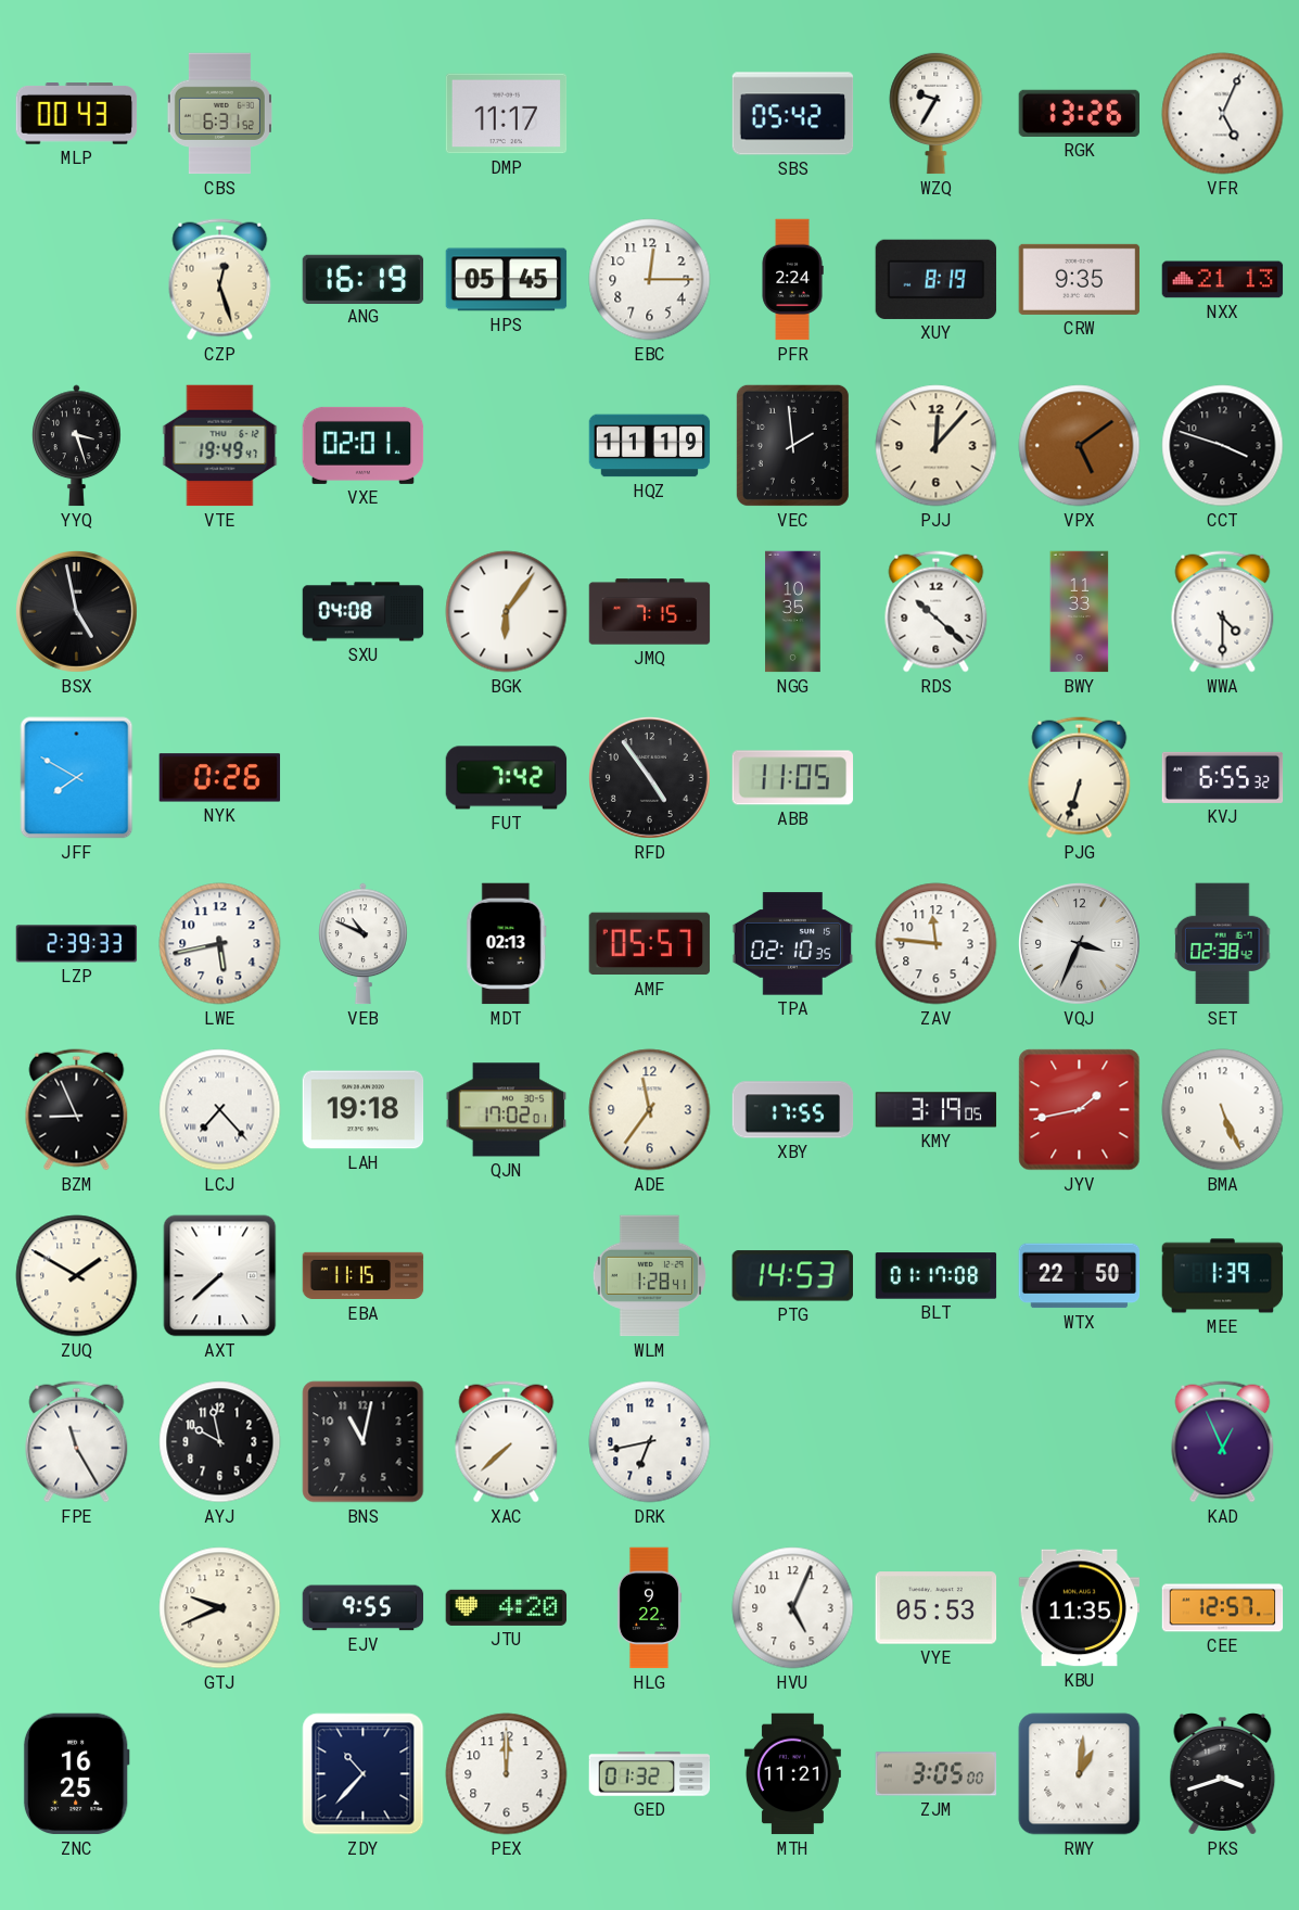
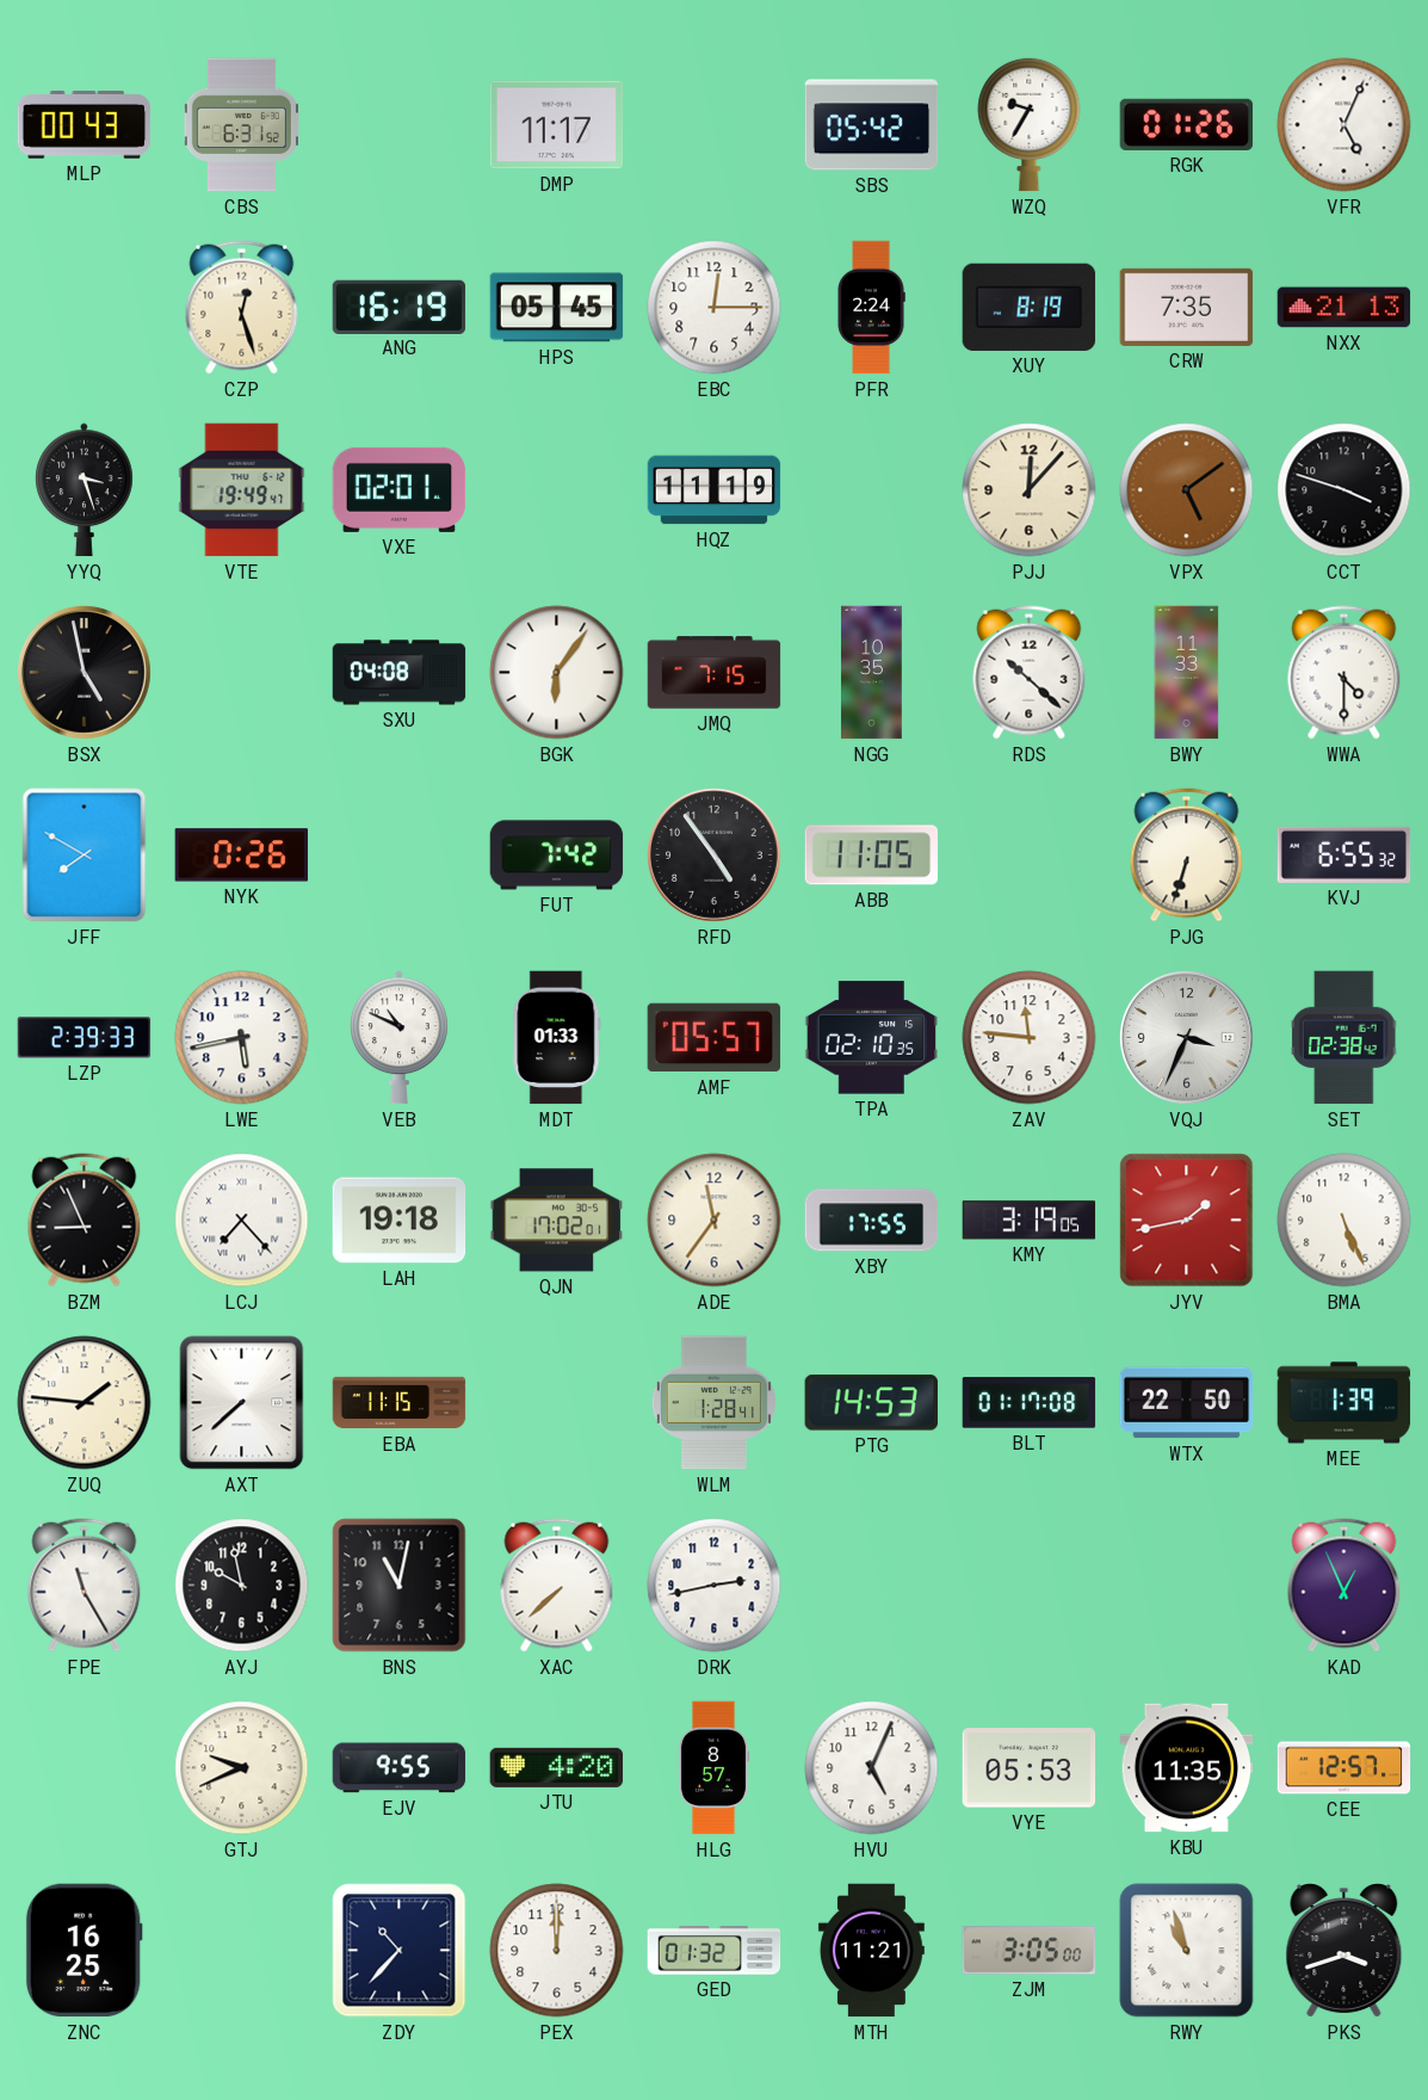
RGK: 13:26 -> 01:26
CRW: 9:35 -> 7:35
VEC: 1:59 -> none
MDT: 02:13 -> 01:33
ZUQ: 1:50 -> 1:46
DRK: 6:43 -> 2:43
HLG: 9:22 -> 8:57
RWY: 1:01 -> 10:57
